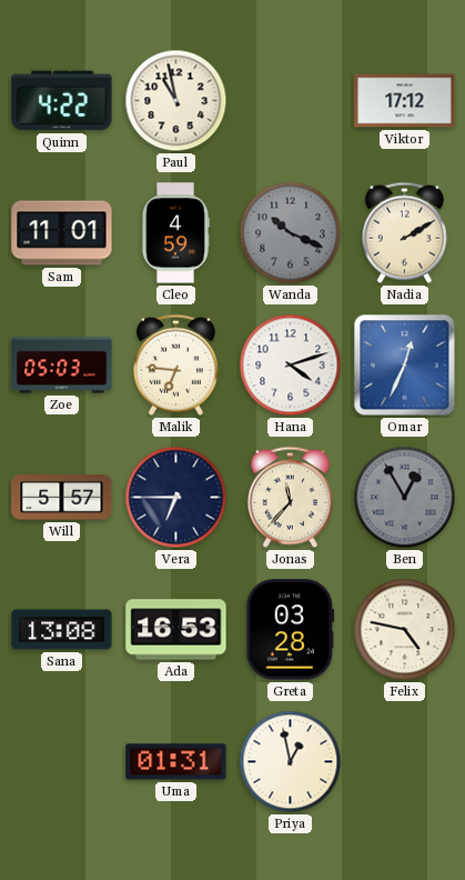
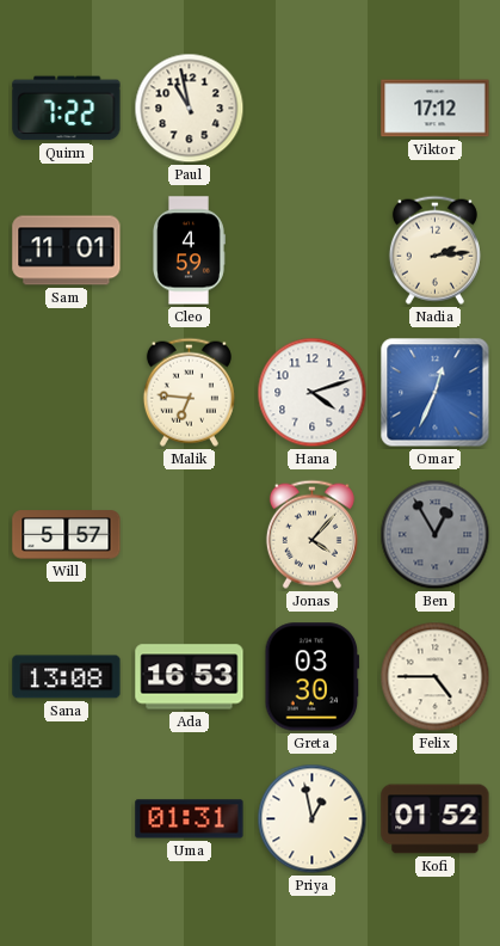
Quinn: 4:22 -> 7:22
Wanda: 10:19 -> none
Nadia: 2:10 -> 2:14
Zoe: 05:03 -> none
Vera: 6:45 -> none
Jonas: 11:37 -> 4:07
Greta: 03:28 -> 03:30
Felix: 4:47 -> 4:45
Kofi: none -> 01:52
